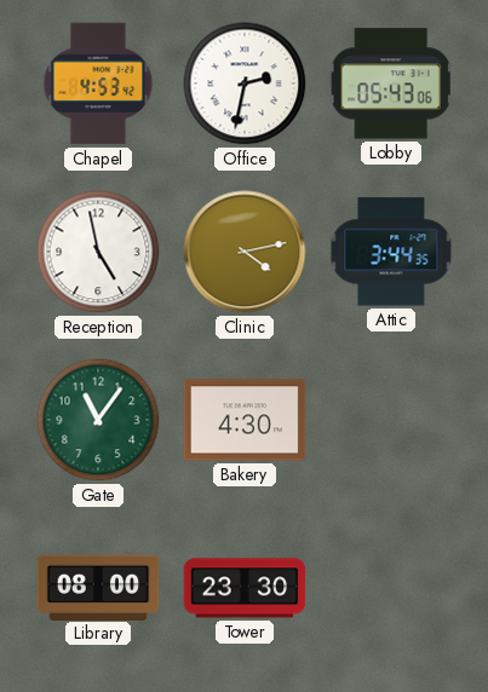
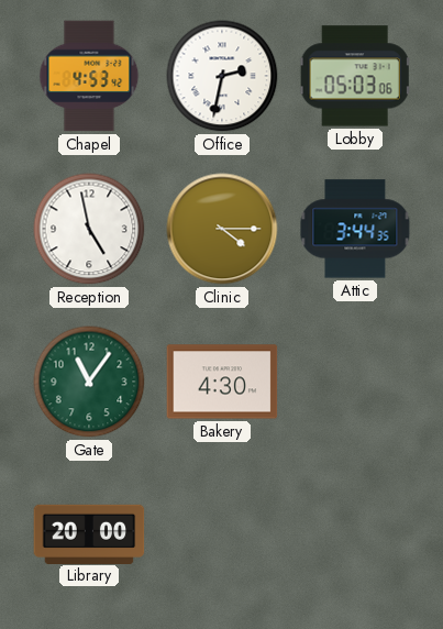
Lobby: 05:43 -> 05:03
Clinic: 4:13 -> 4:15
Library: 08:00 -> 20:00
Tower: 23:30 -> none
